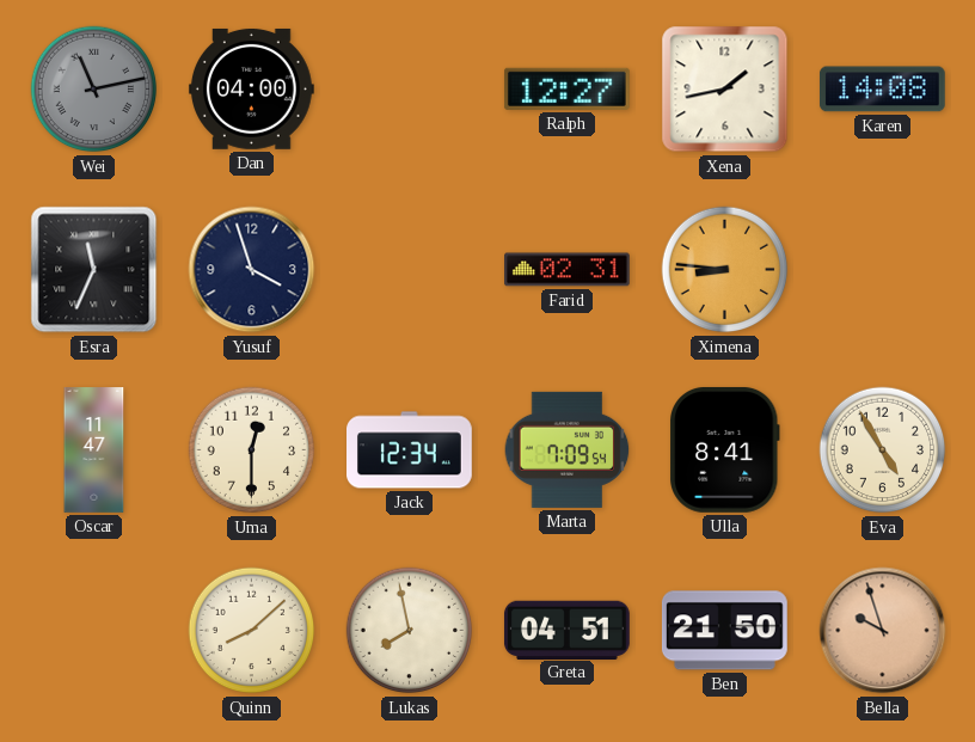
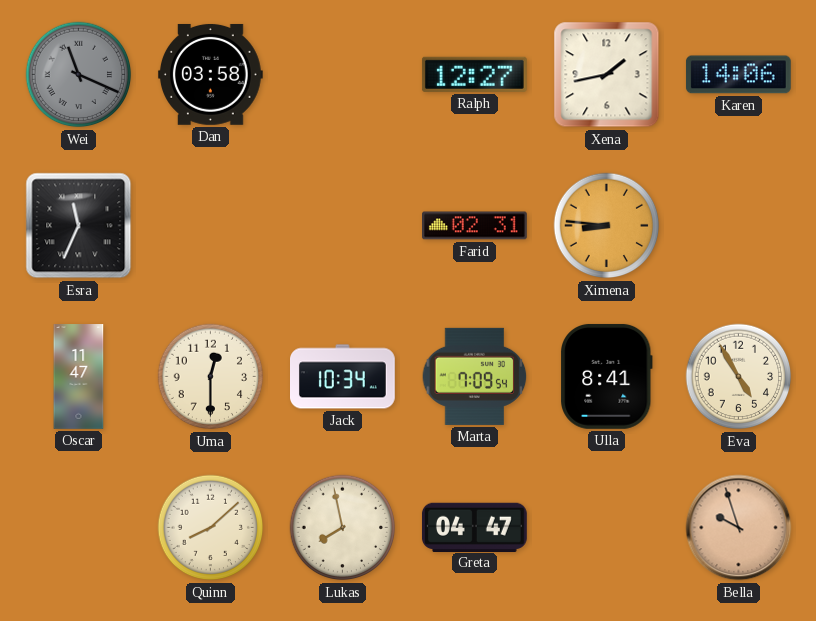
Wei: 11:13 -> 11:19
Dan: 04:00 -> 03:58
Karen: 14:08 -> 14:06
Yusuf: 3:57 -> none
Jack: 12:34 -> 10:34
Greta: 04:51 -> 04:47
Ben: 21:50 -> none
